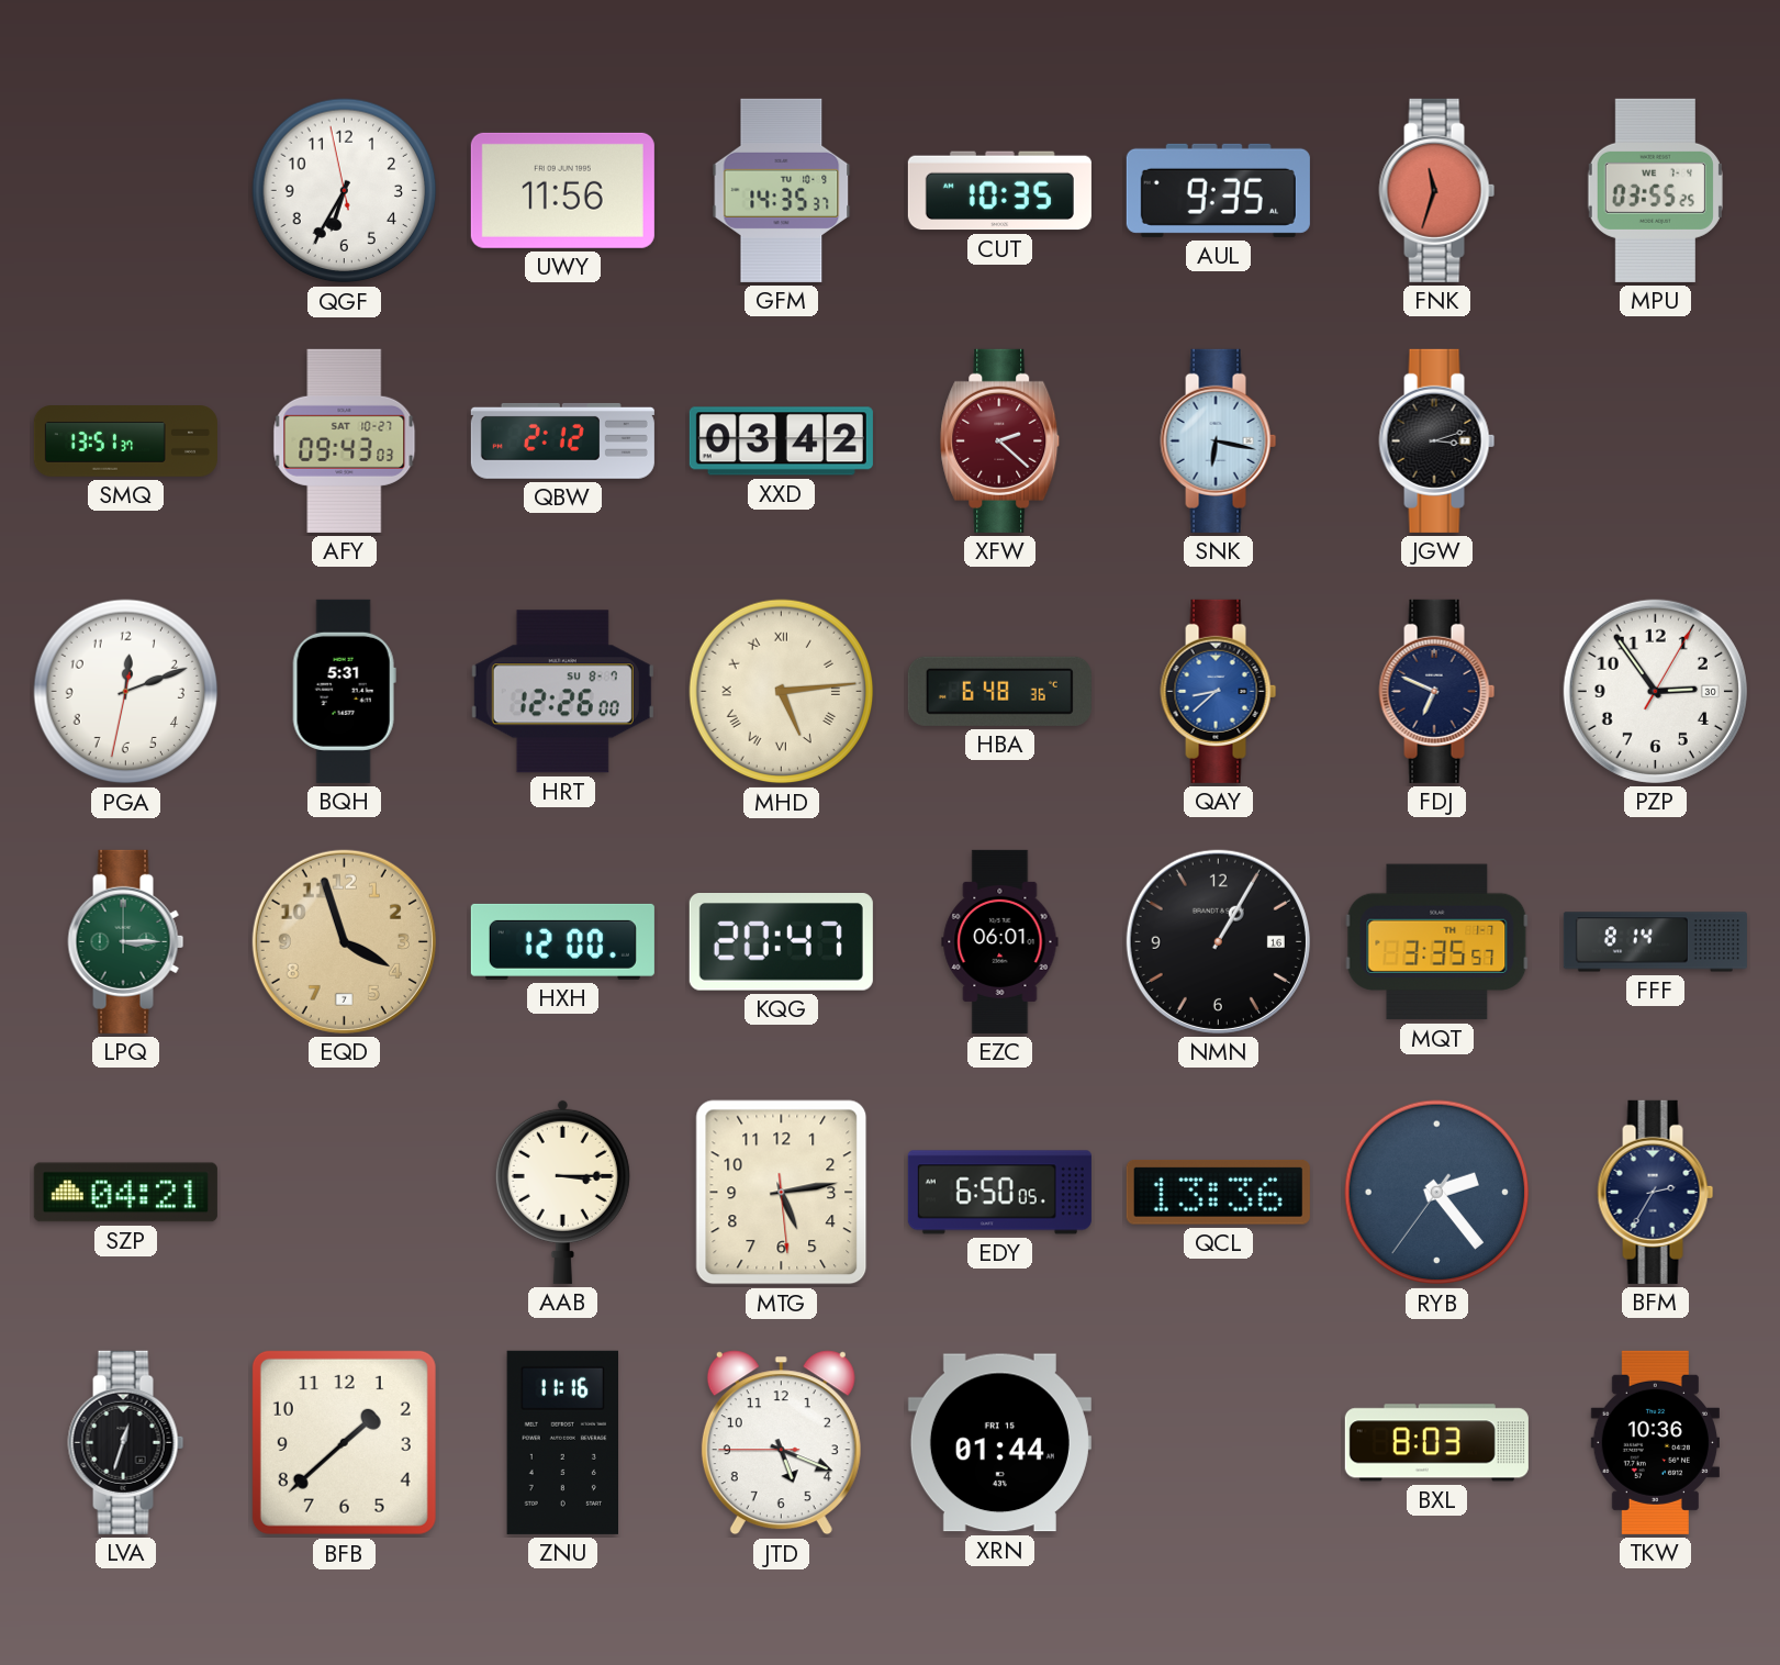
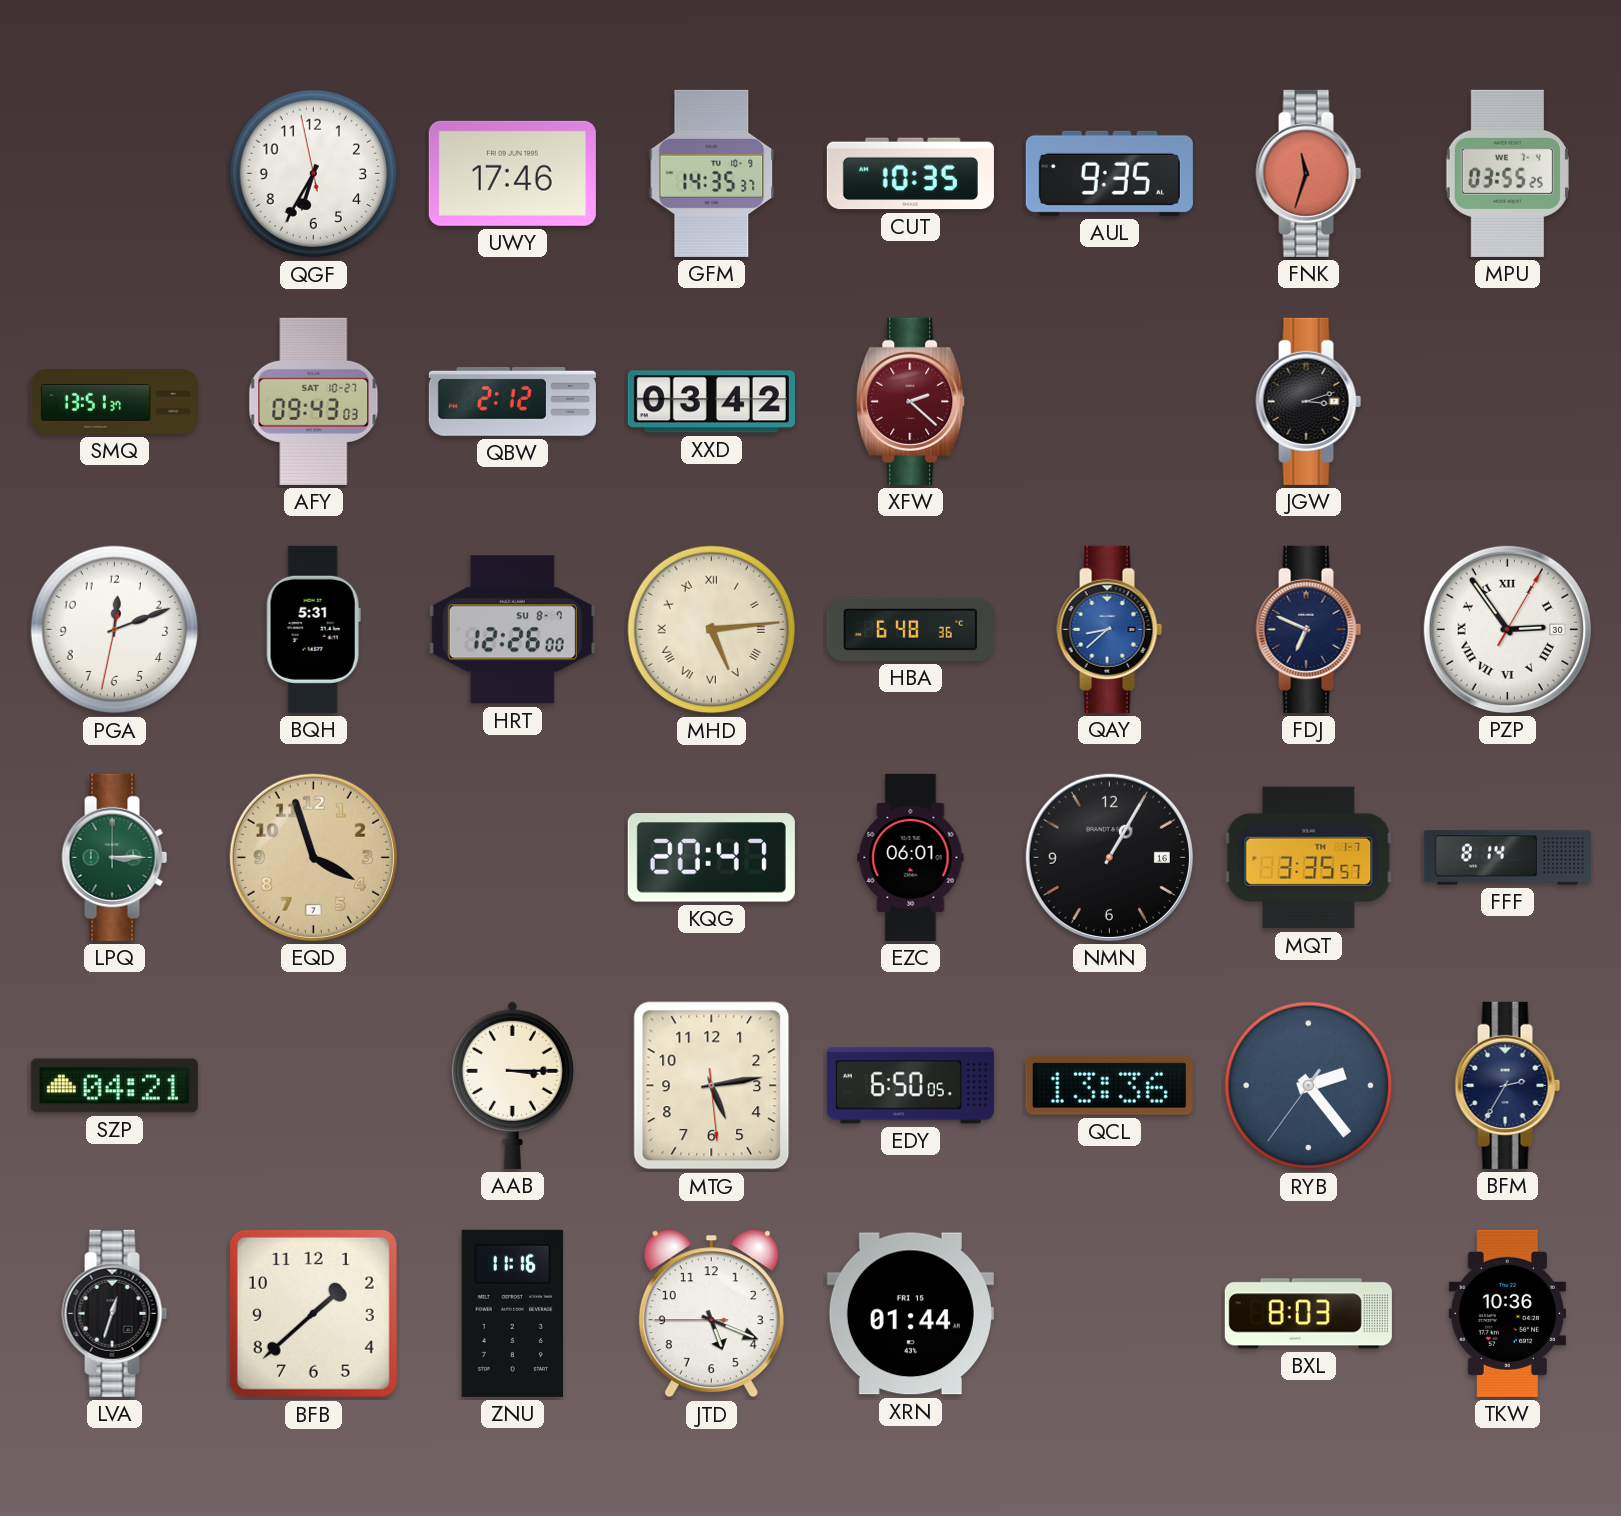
UWY: 11:56 -> 17:46
SNK: 6:17 -> none
PZP numerals: Arabic -> Roman
HXH: 12:00 -> none
